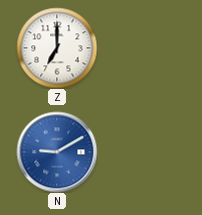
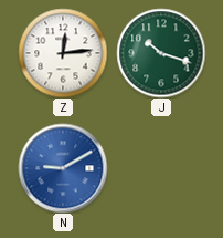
Z: 7:00 -> 12:14
J: none -> 10:18
